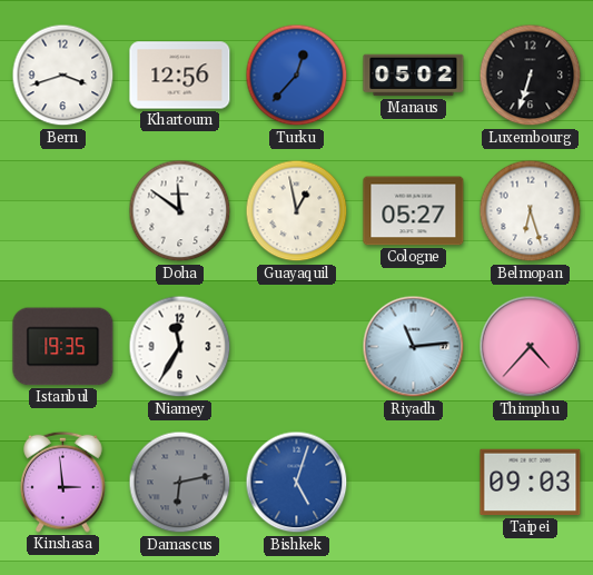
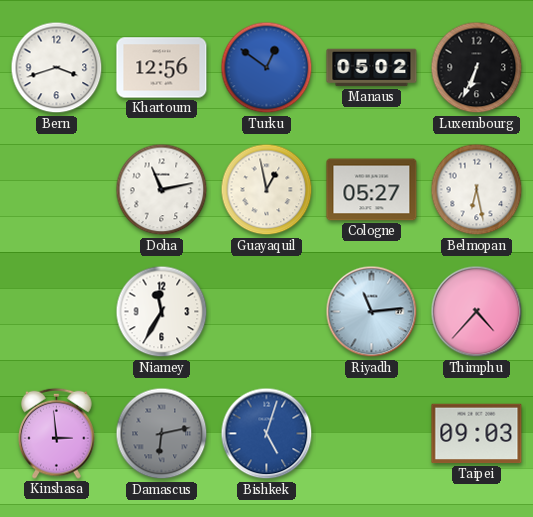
Turku: 12:37 -> 12:51
Luxembourg: 6:33 -> 6:34
Doha: 11:51 -> 11:13
Belmopan: 6:27 -> 6:28
Istanbul: 19:35 -> none
